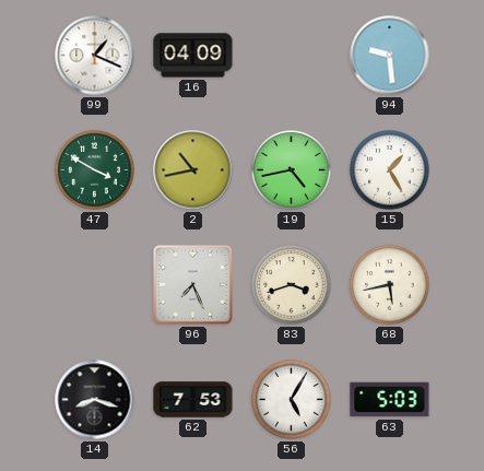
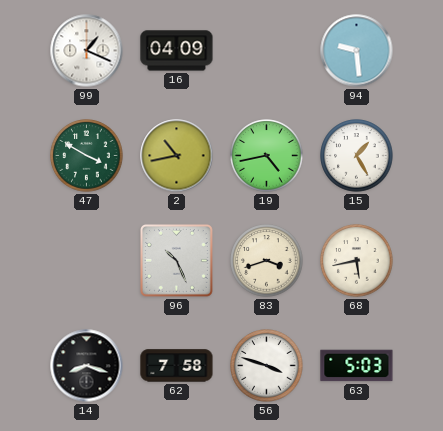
96: 7:26 -> 10:26
62: 7:53 -> 7:58
56: 5:05 -> 3:48
